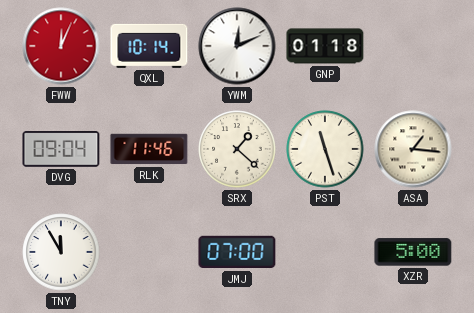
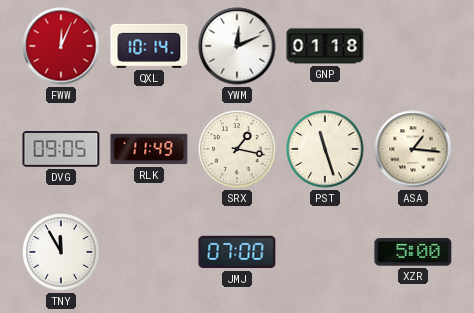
DVG: 09:04 -> 09:05
RLK: 11:46 -> 11:49
SRX: 1:22 -> 1:17
